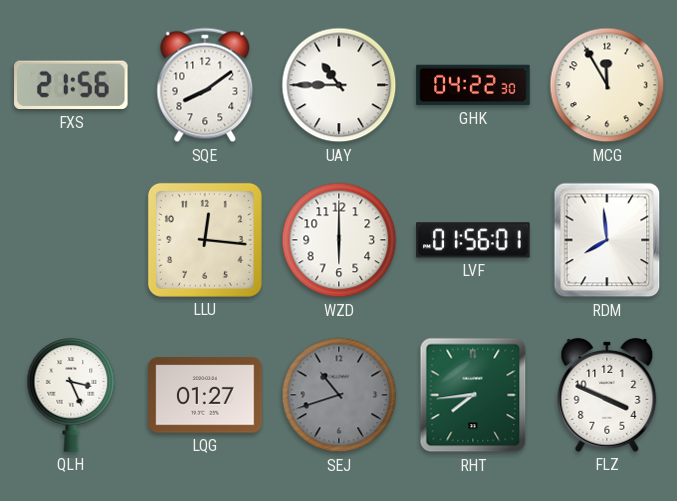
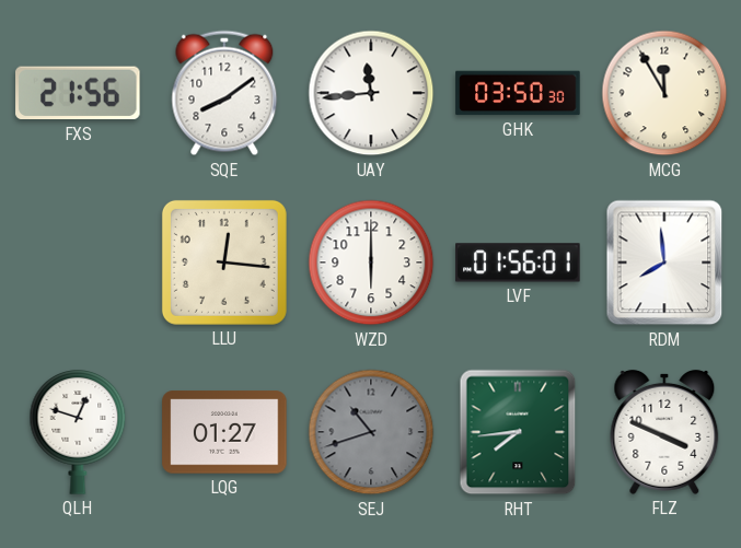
UAY: 10:45 -> 11:44
GHK: 04:22 -> 03:50
QLH: 3:26 -> 12:48
